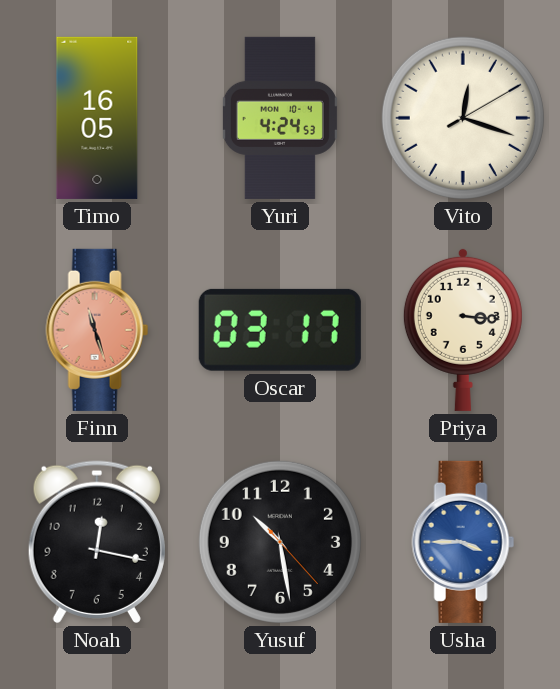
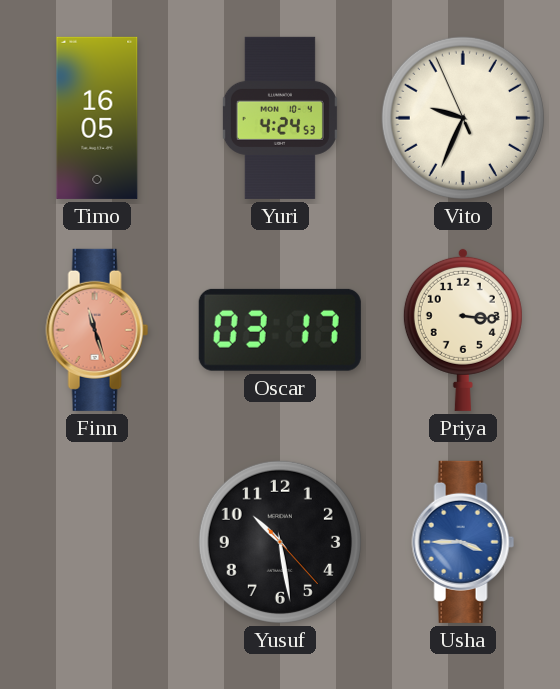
Vito: 12:18 -> 9:33
Noah: 12:17 -> none
